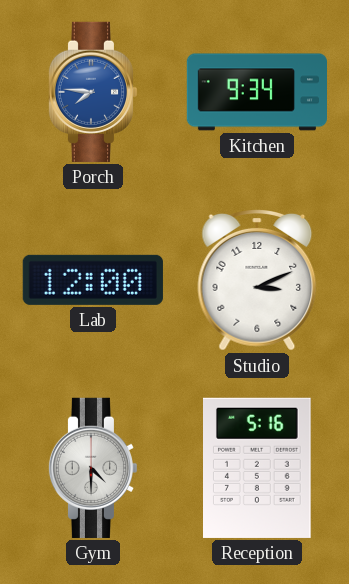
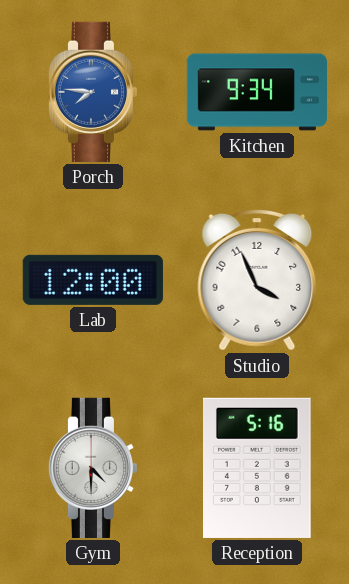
Studio: 3:11 -> 3:56
